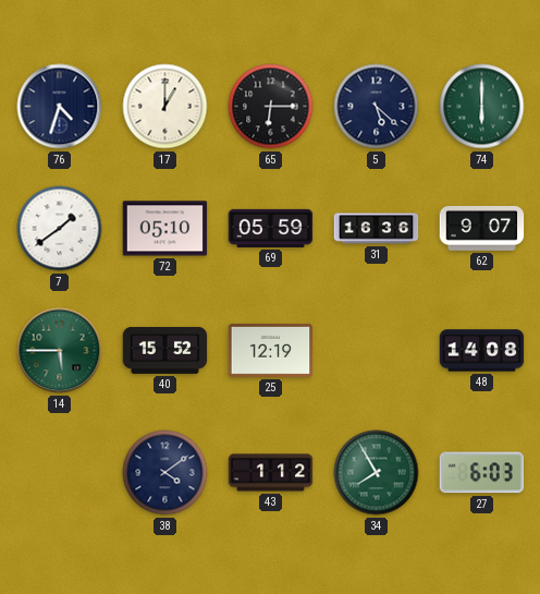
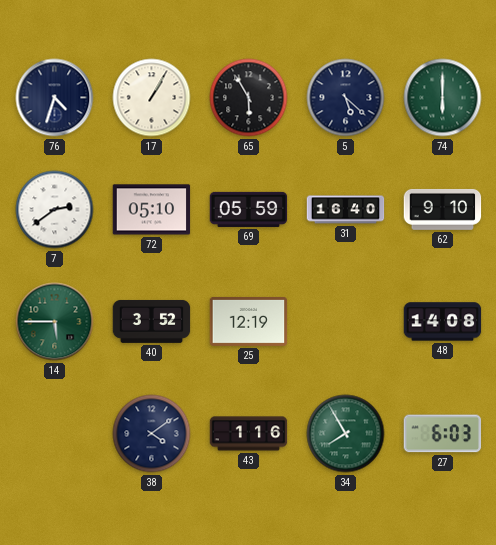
17: 1:00 -> 1:05
65: 6:15 -> 5:55
7: 1:39 -> 2:39
31: 16:36 -> 16:40
62: 9:07 -> 9:10
40: 15:52 -> 3:52
43: 1:12 -> 1:16
